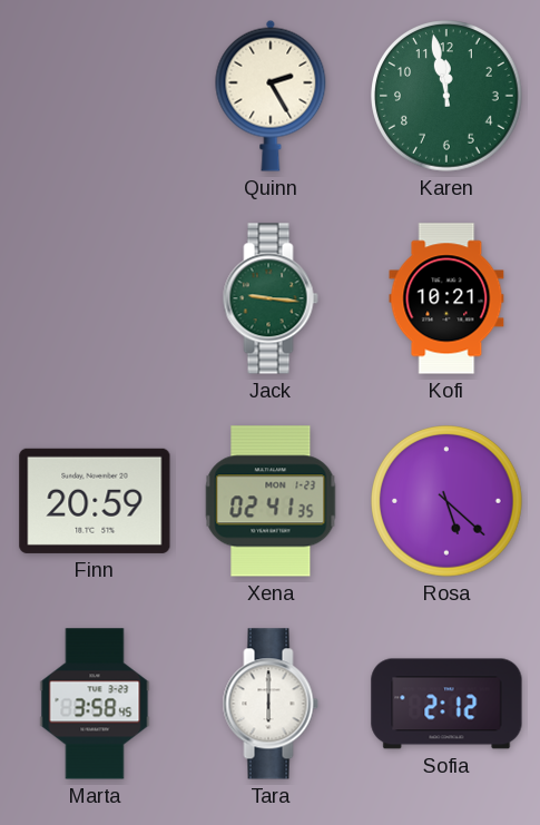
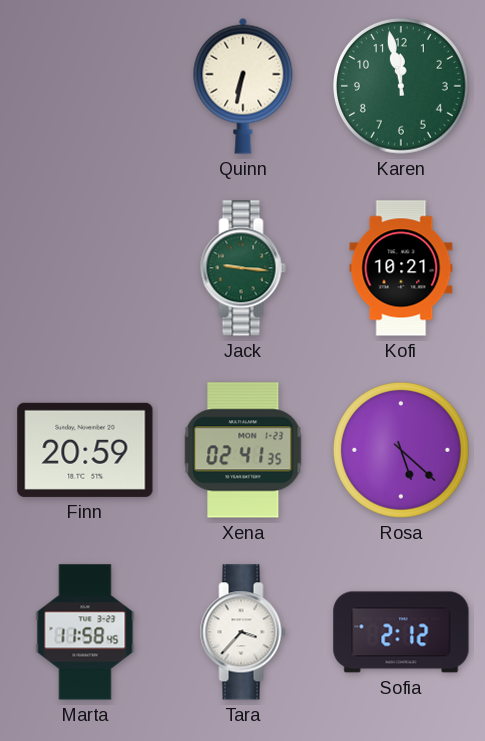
Quinn: 2:25 -> 6:32
Marta: 3:58 -> 11:58
Tara: 6:00 -> 3:37
